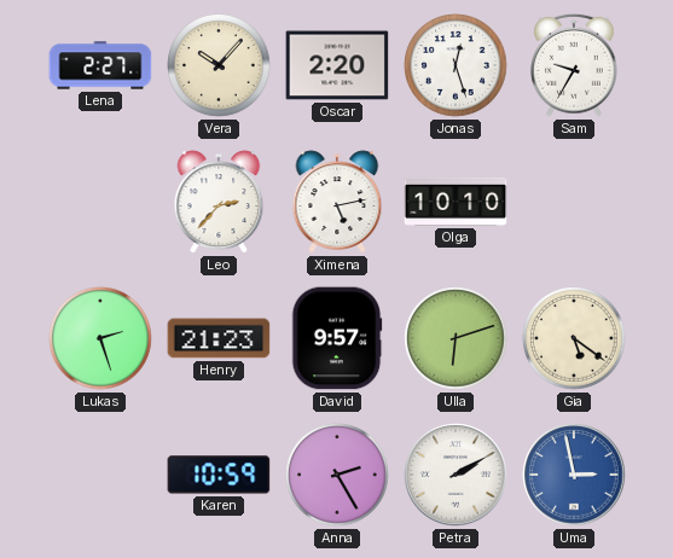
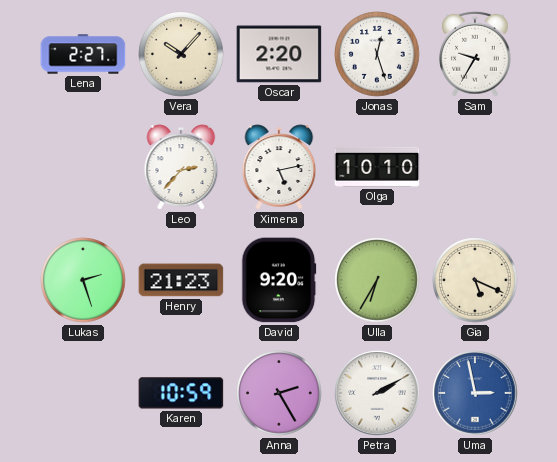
David: 9:57 -> 9:20
Ulla: 6:12 -> 6:35
Gia: 5:21 -> 5:19
